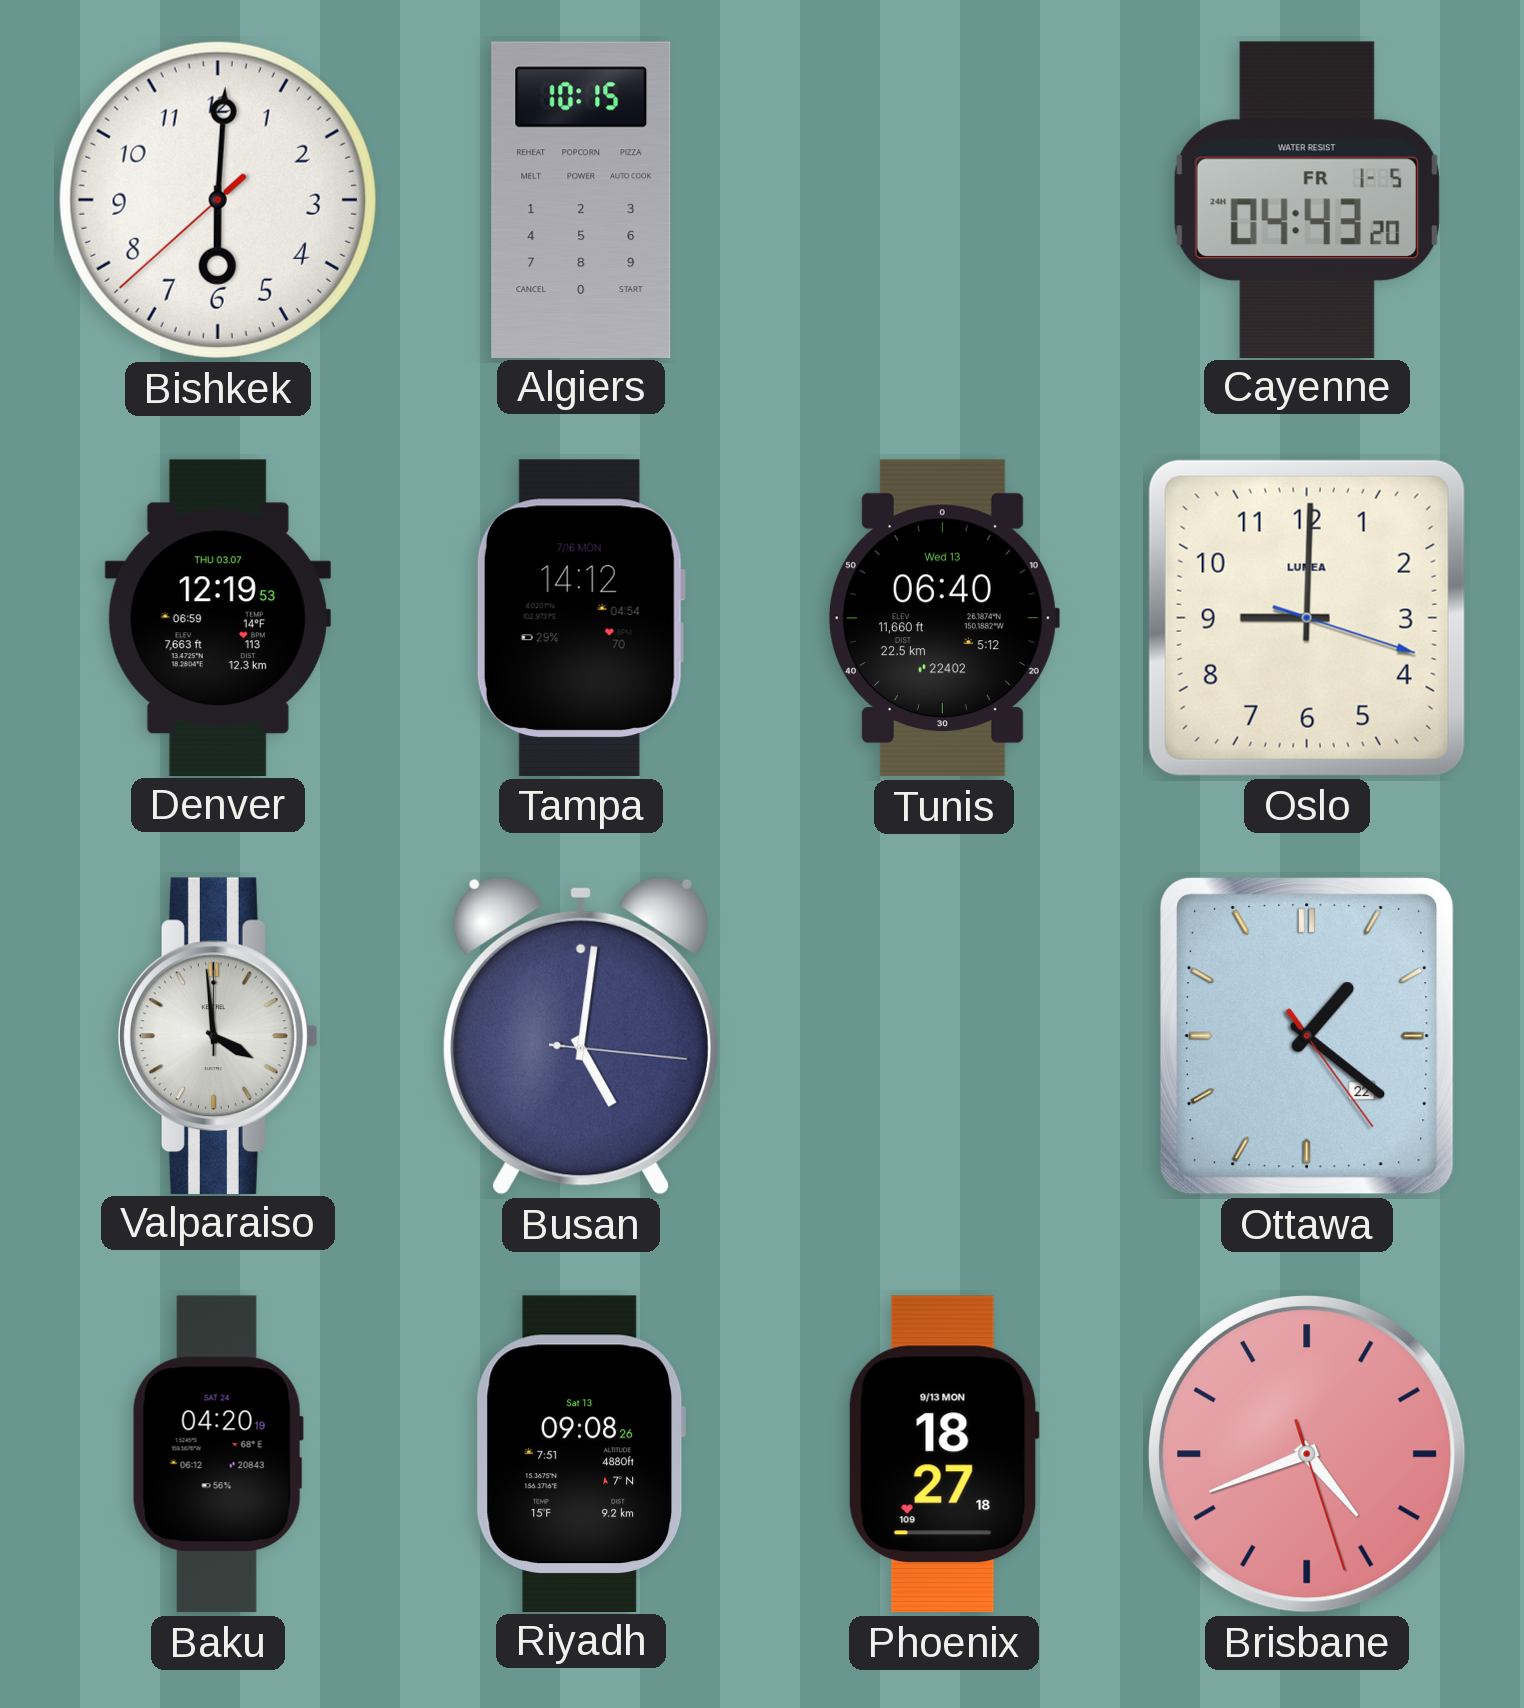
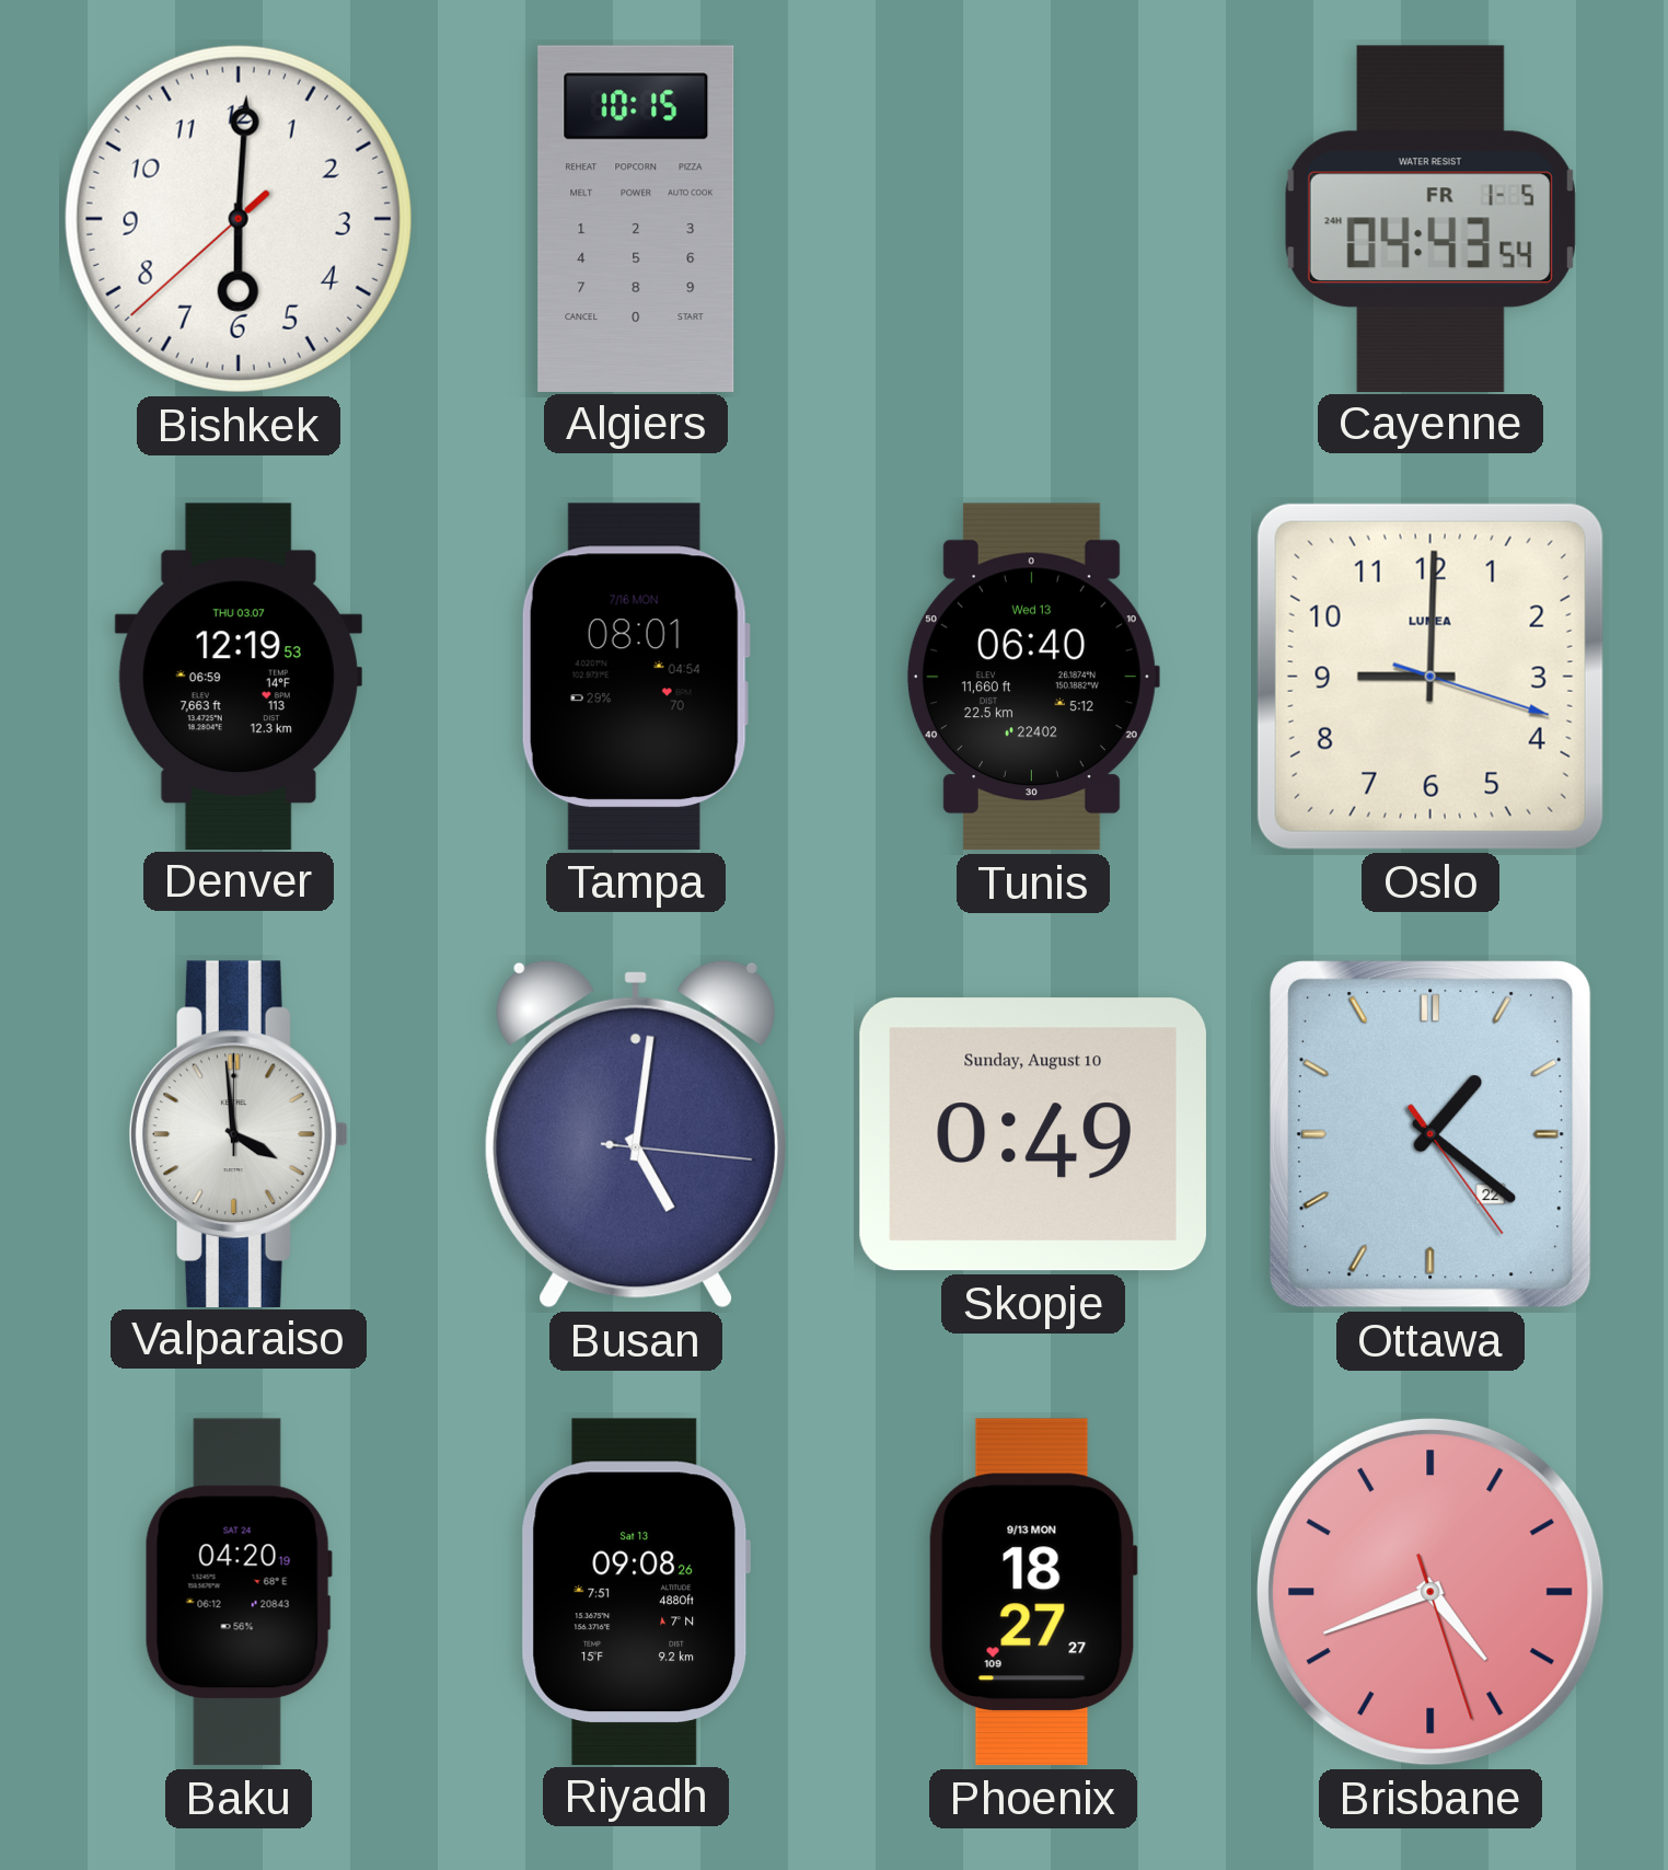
Cayenne: 04:43:20 -> 04:43:54
Tampa: 14:12 -> 08:01
Skopje: none -> 0:49
Phoenix: 18:27:18 -> 18:27:27
